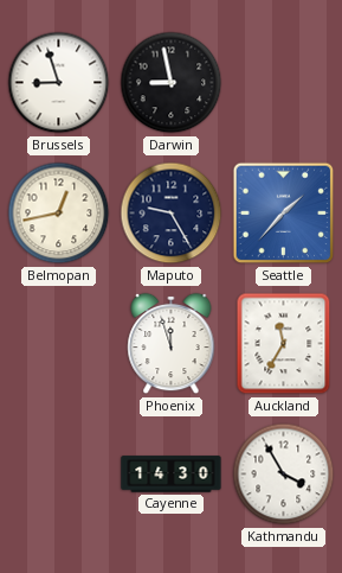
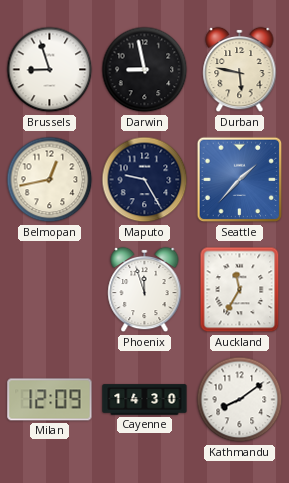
Durban: none -> 5:47
Milan: none -> 12:09
Kathmandu: 3:55 -> 8:09
